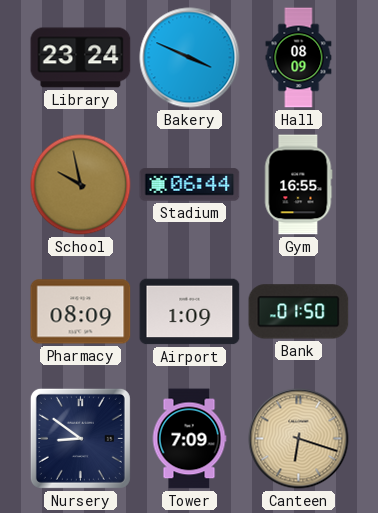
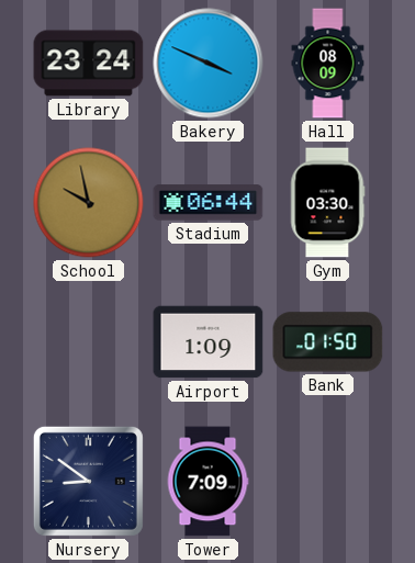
Gym: 16:55 -> 03:30
Pharmacy: 08:09 -> none
Canteen: 6:18 -> none
